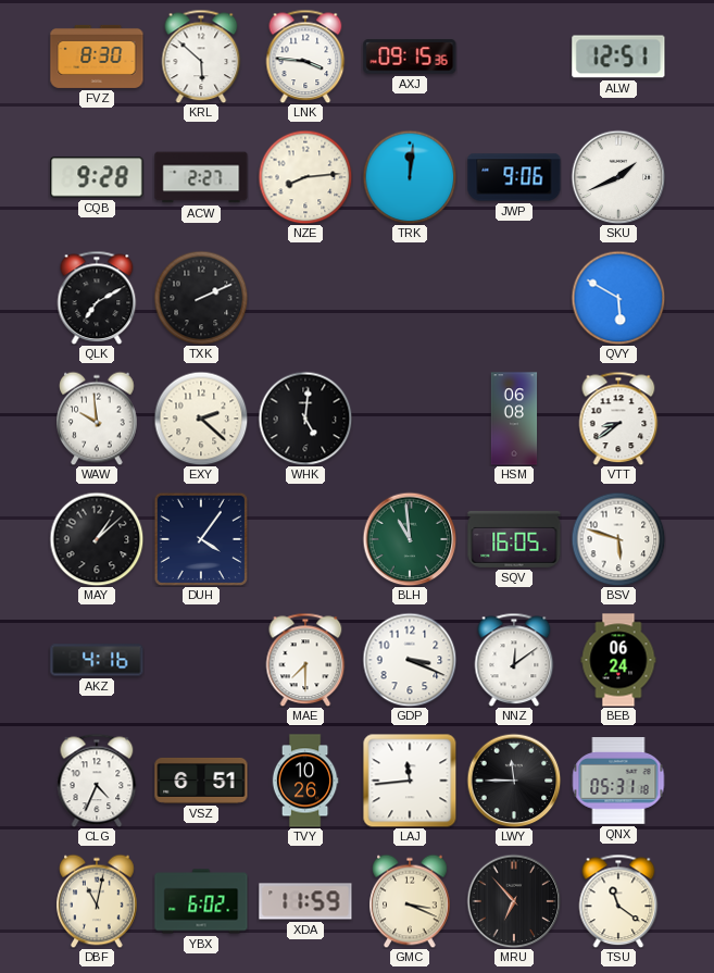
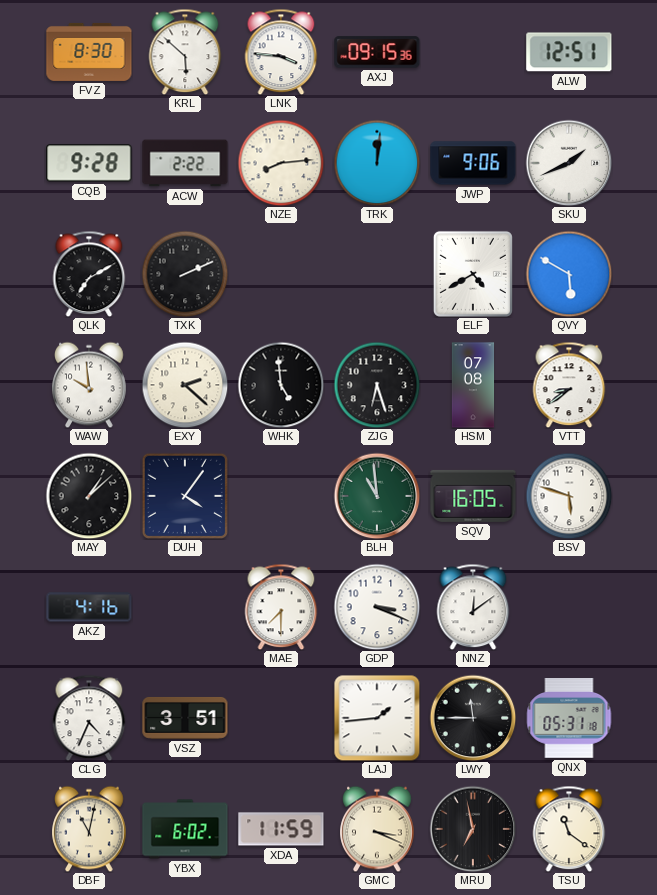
ACW: 2:27 -> 2:22
ELF: none -> 4:40
WHK: 5:01 -> 4:59
ZJG: none -> 6:27
HSM: 06:08 -> 07:08
BEB: 06:24 -> none
VSZ: 6:51 -> 3:51
TVY: 10:26 -> none
LAJ: 11:44 -> 1:44
MRU: 6:53 -> 6:58
